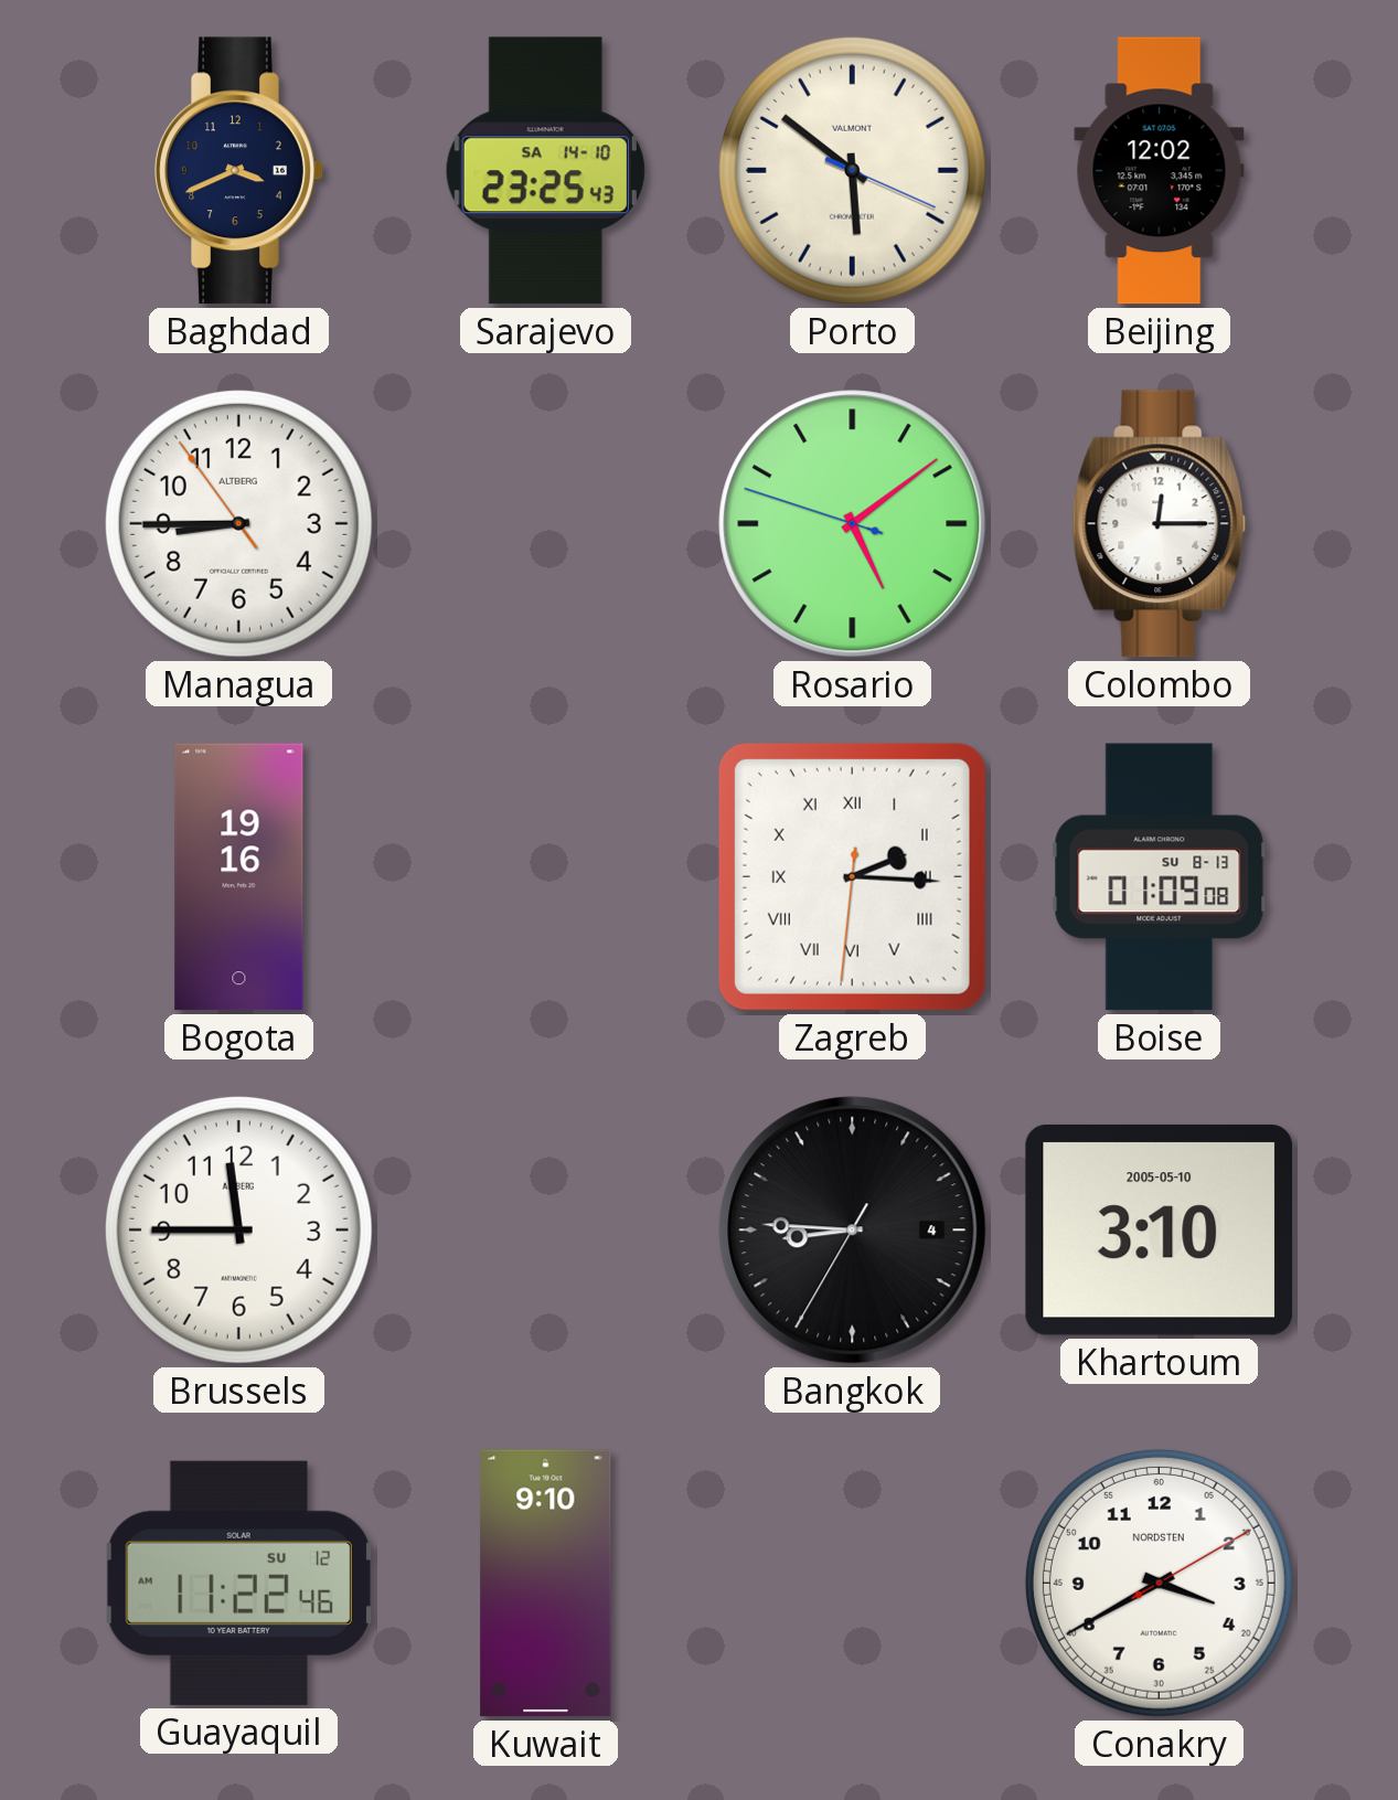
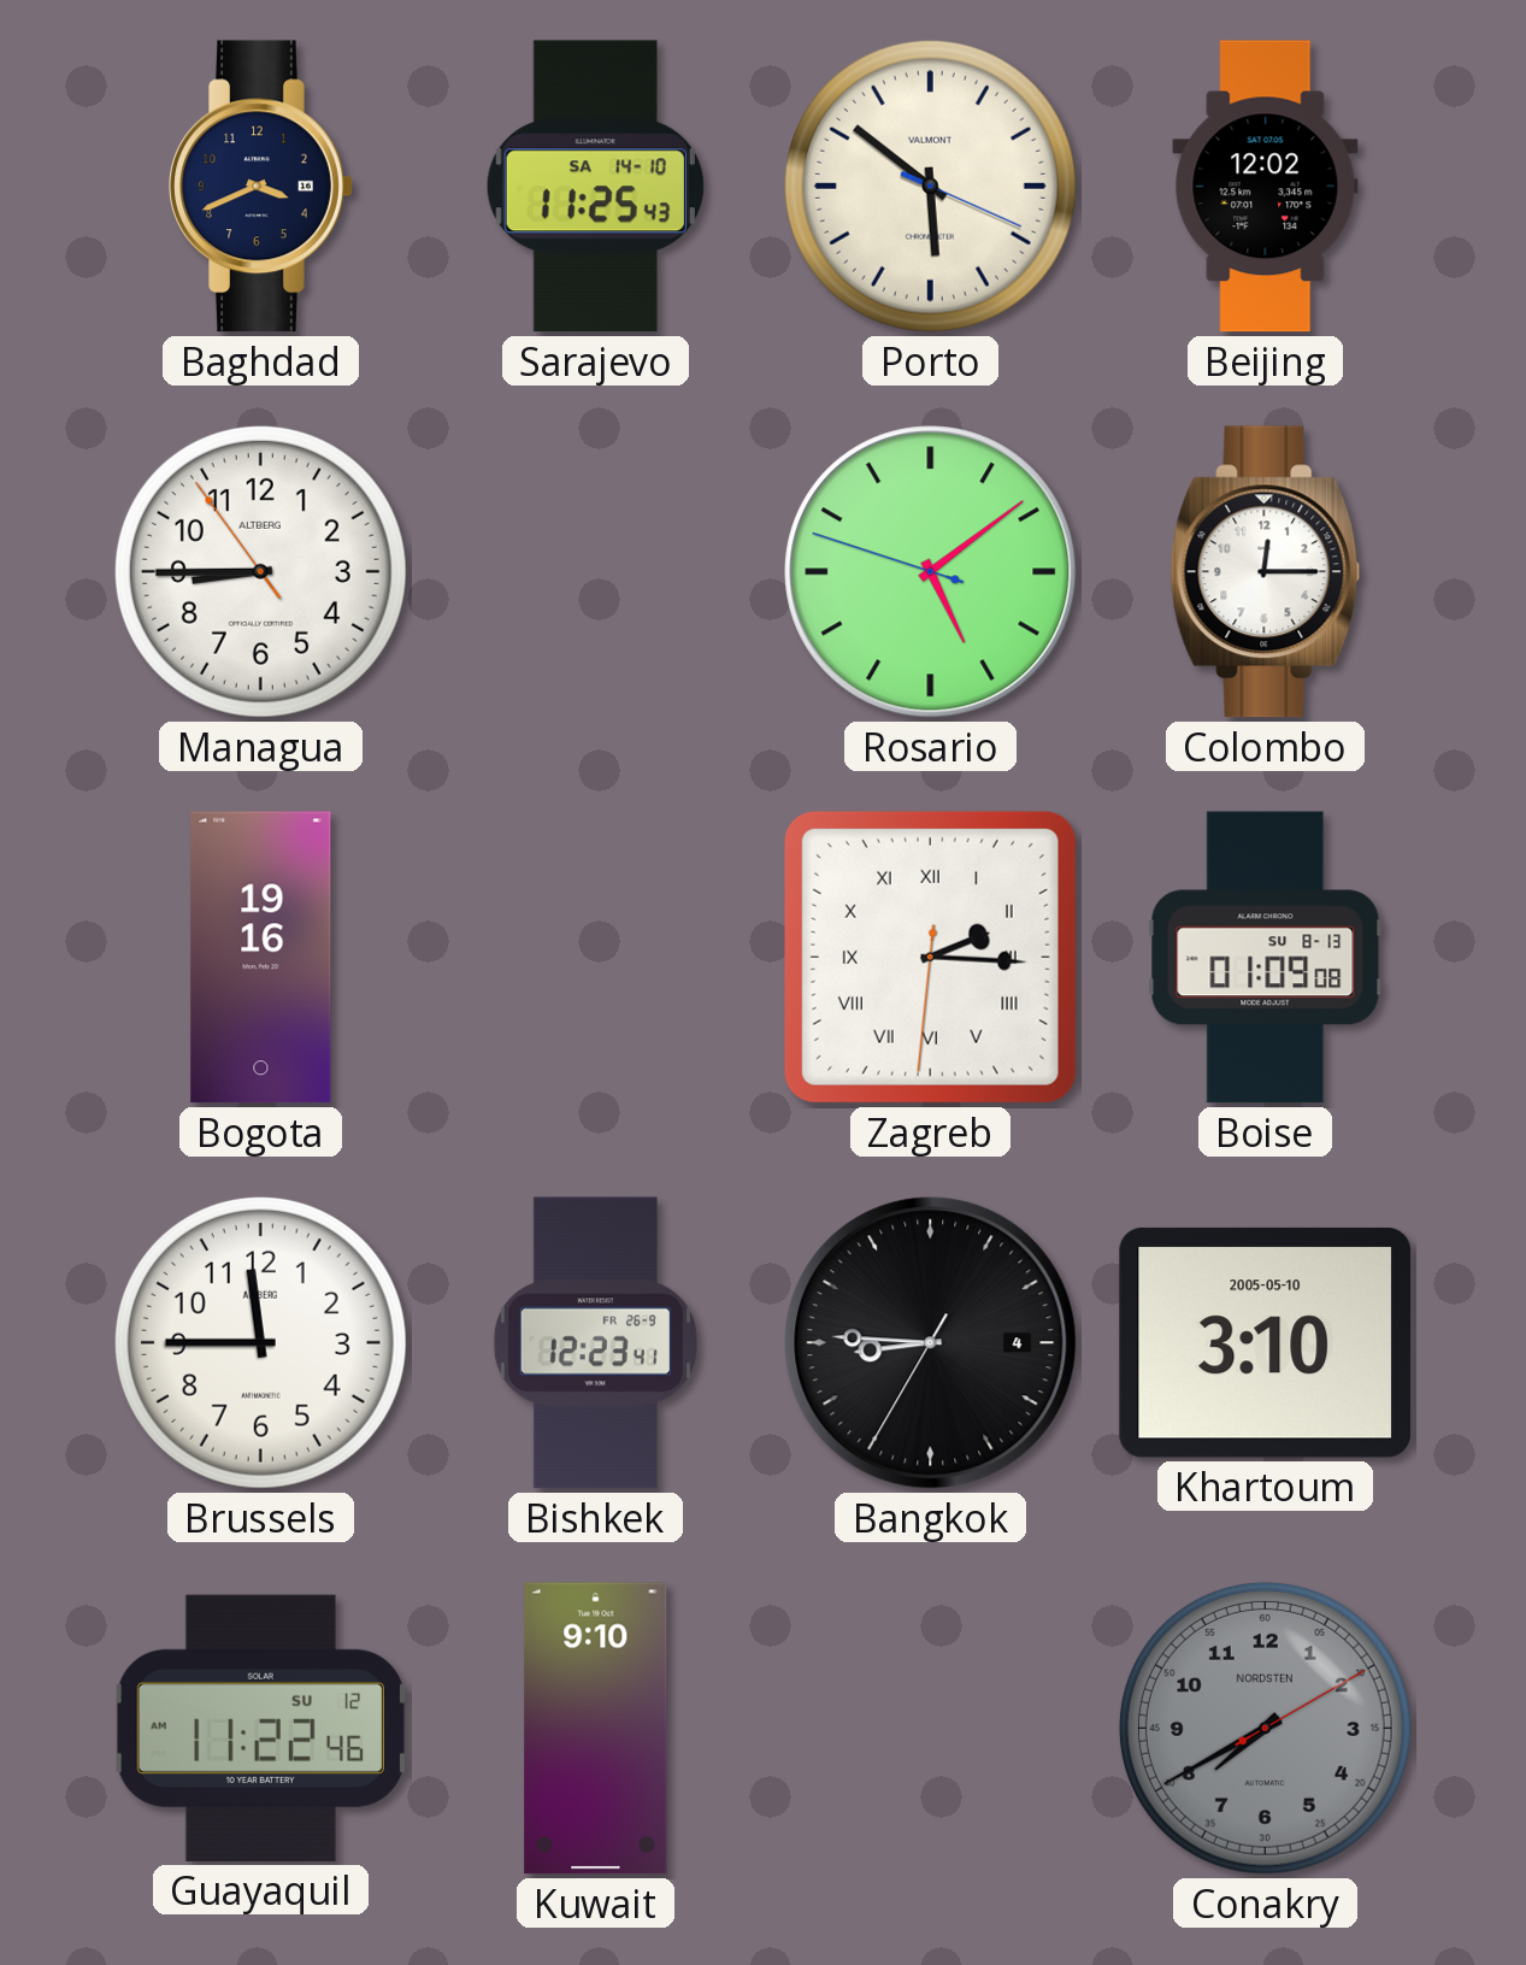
Sarajevo: 23:25 -> 11:25
Bishkek: none -> 12:23
Conakry: 3:40 -> 7:40
Conakry dial: white -> grey
